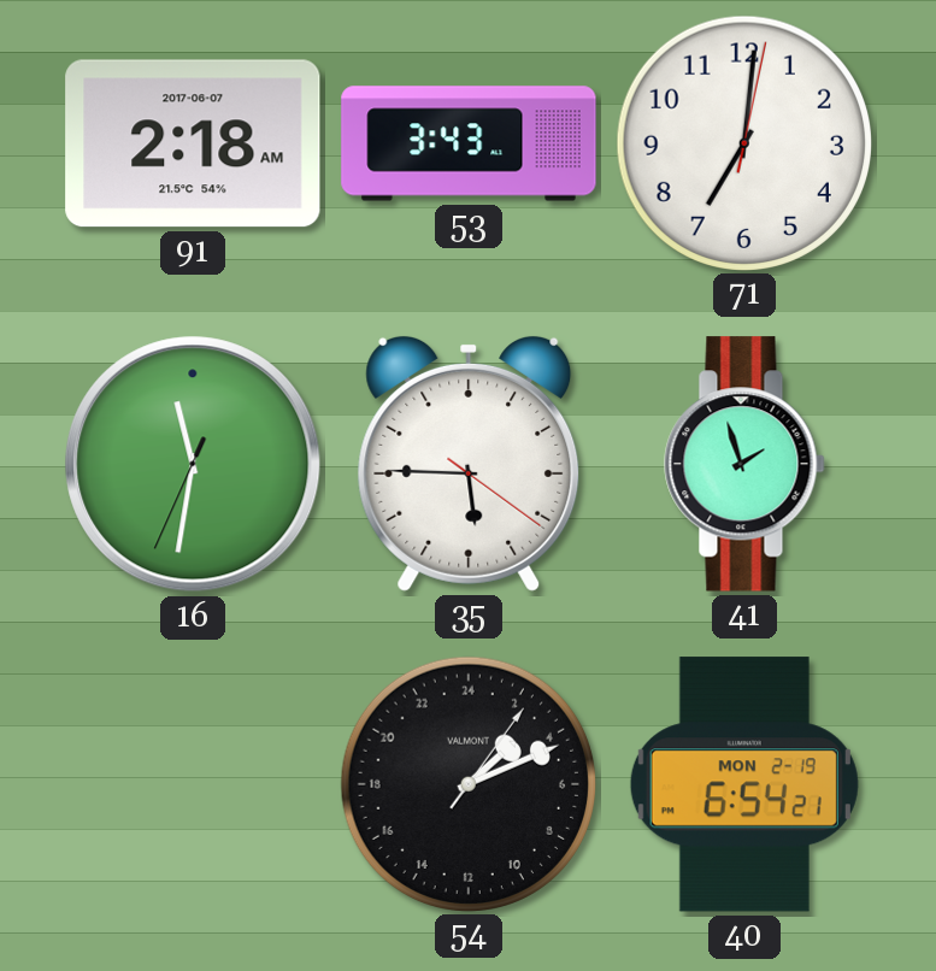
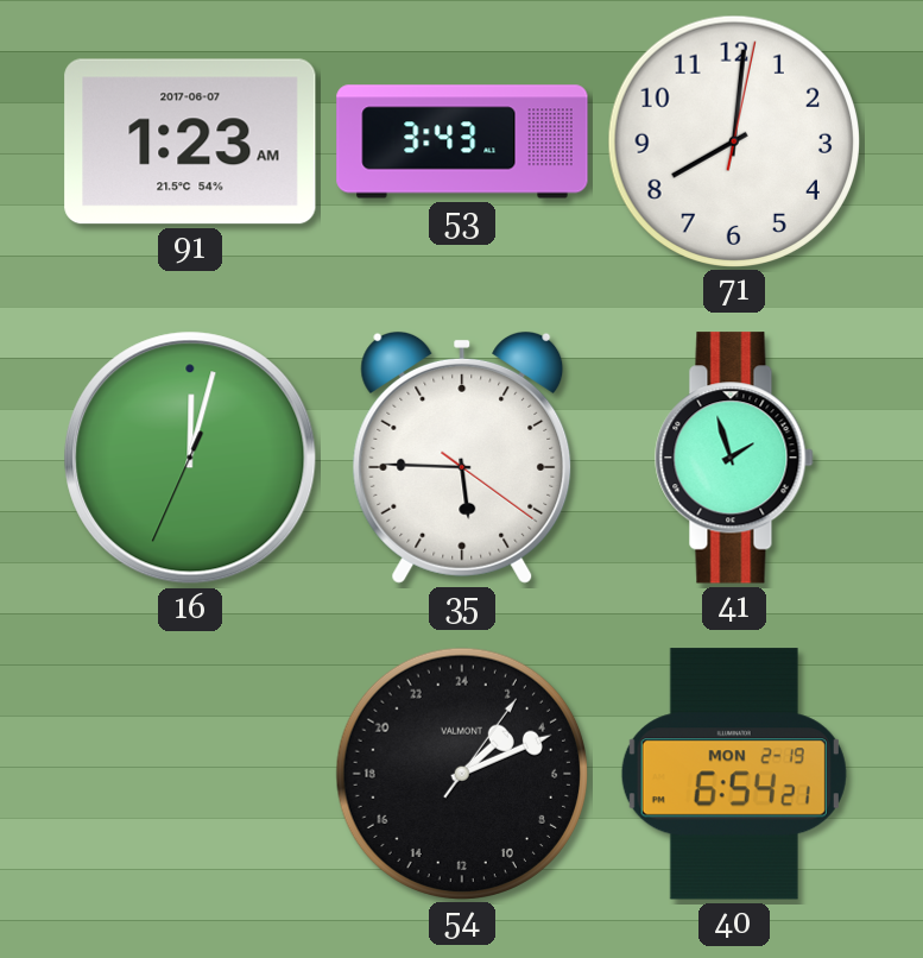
91: 2:18 -> 1:23
71: 7:01 -> 8:01
16: 11:31 -> 12:02
